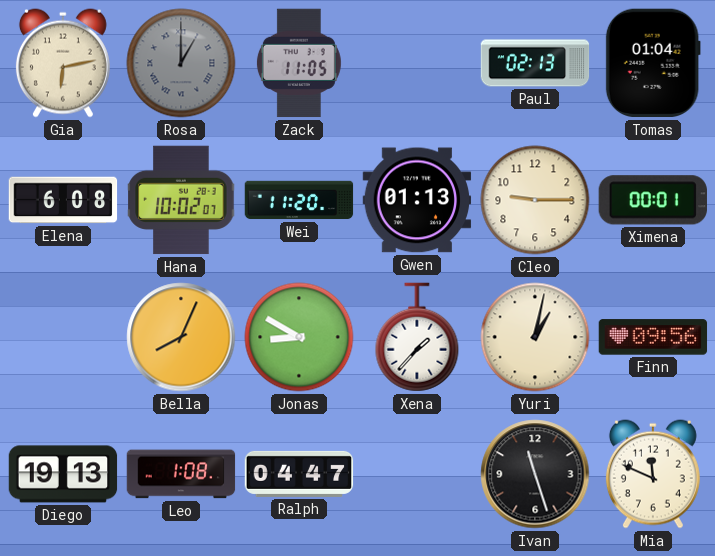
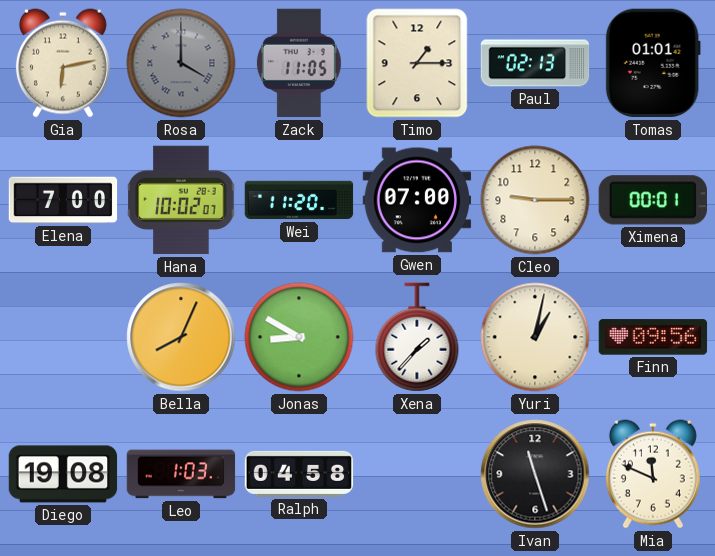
Rosa: 1:00 -> 4:00
Timo: none -> 1:15
Tomas: 01:04 -> 01:01
Elena: 6:08 -> 7:00
Gwen: 01:13 -> 07:00
Diego: 19:13 -> 19:08
Leo: 1:08 -> 1:03
Ralph: 04:47 -> 04:58
